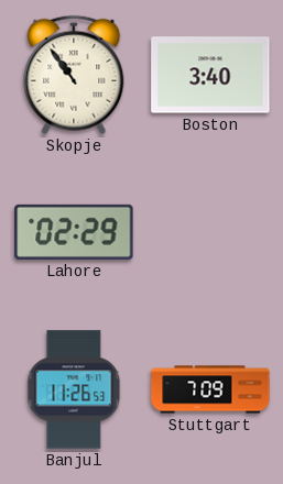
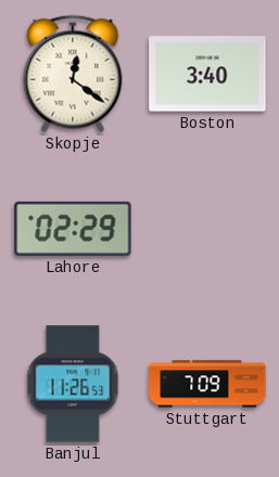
Skopje: 10:54 -> 12:21
